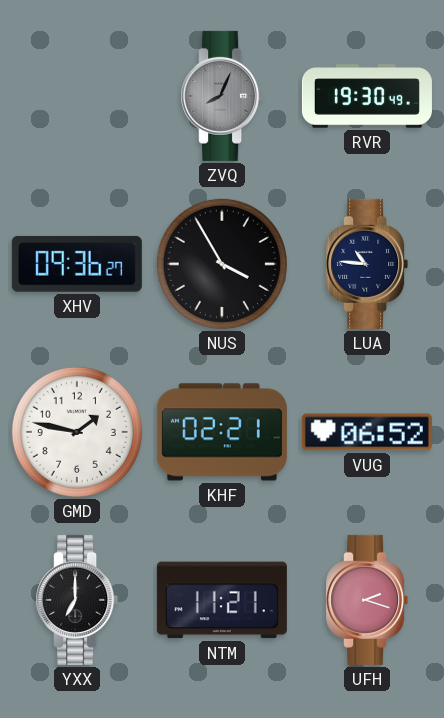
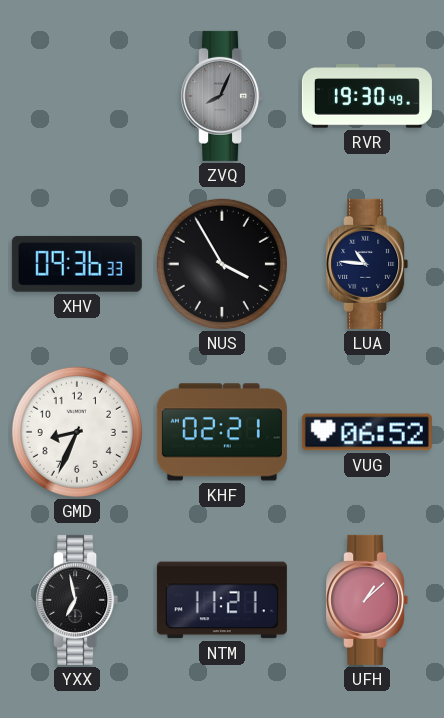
XHV: 09:36:27 -> 09:36:33
GMD: 1:47 -> 8:34
YXX: 7:00 -> 6:58
UFH: 2:18 -> 1:08
